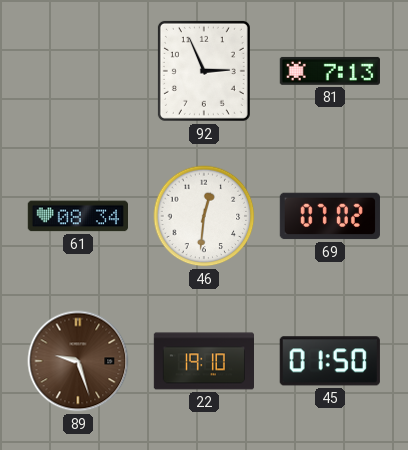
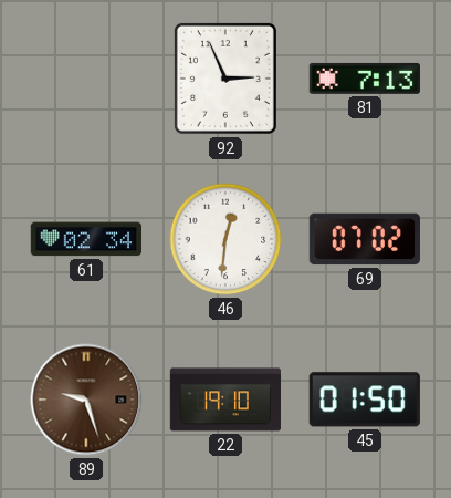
61: 08:34 -> 02:34
